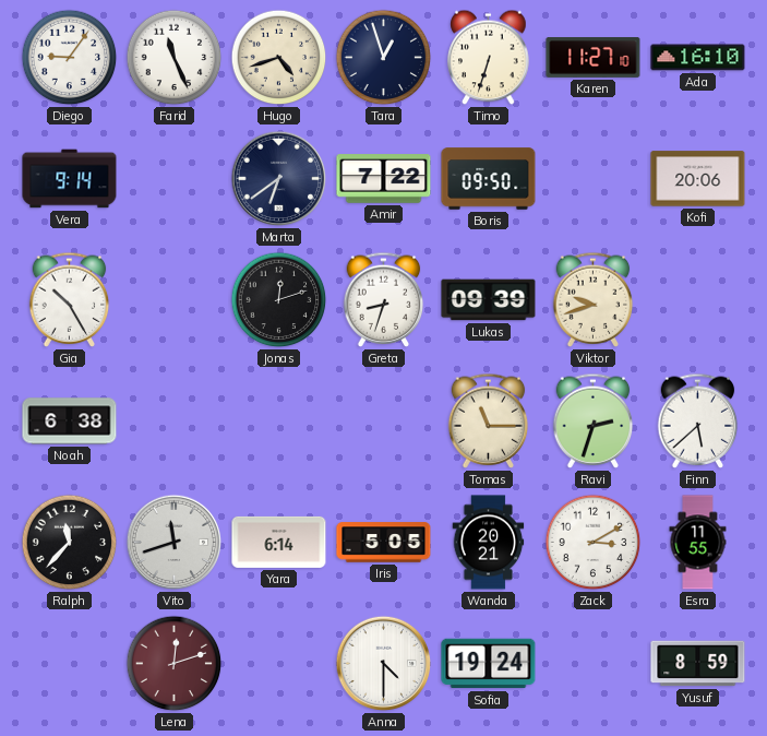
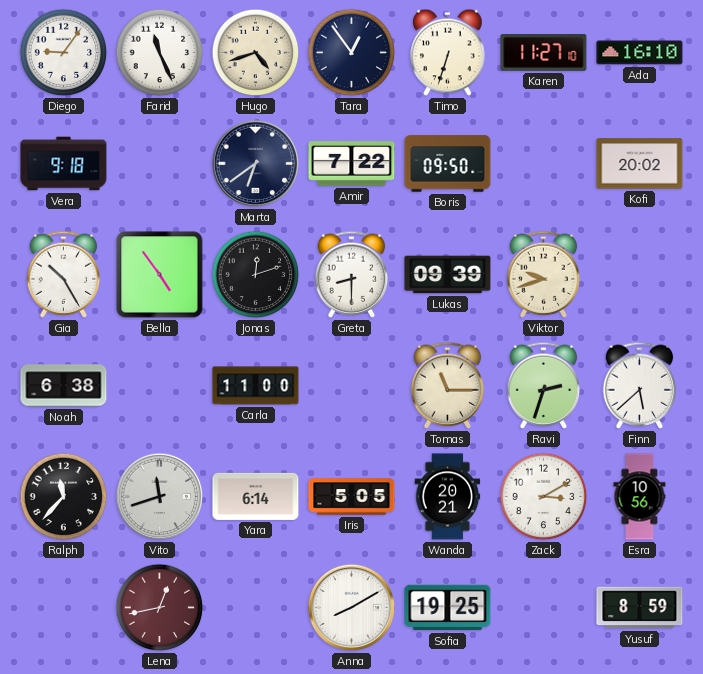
Tara: 12:57 -> 12:54
Vera: 9:14 -> 9:18
Kofi: 20:06 -> 20:02
Bella: none -> 4:54
Greta: 8:33 -> 8:30
Carla: none -> 11:00
Esra: 11:55 -> 10:56
Lena: 12:12 -> 12:43
Anna: 4:30 -> 8:10
Sofia: 19:24 -> 19:25
